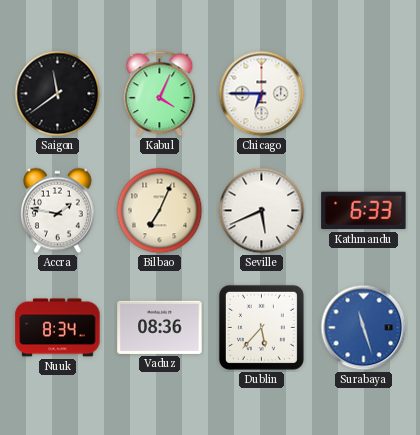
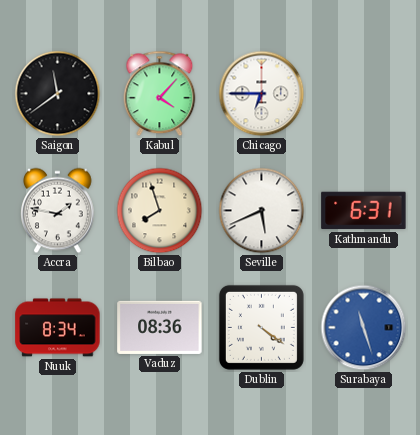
Kabul: 4:04 -> 4:07
Bilbao: 7:04 -> 7:57
Kathmandu: 6:33 -> 6:31
Dublin: 5:37 -> 4:21
